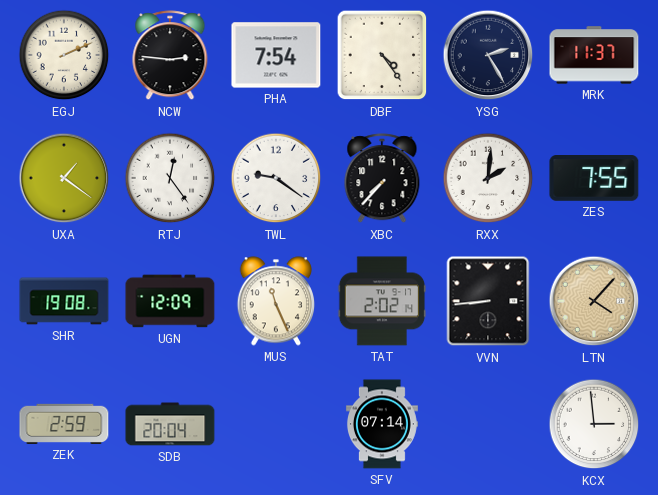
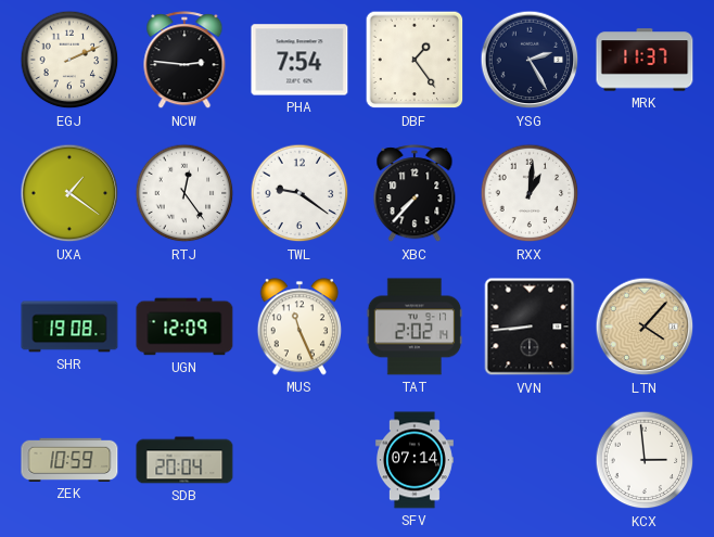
DBF: 4:24 -> 1:24
RXX: 2:01 -> 1:01
ZES: 7:55 -> none
ZEK: 2:59 -> 10:59
